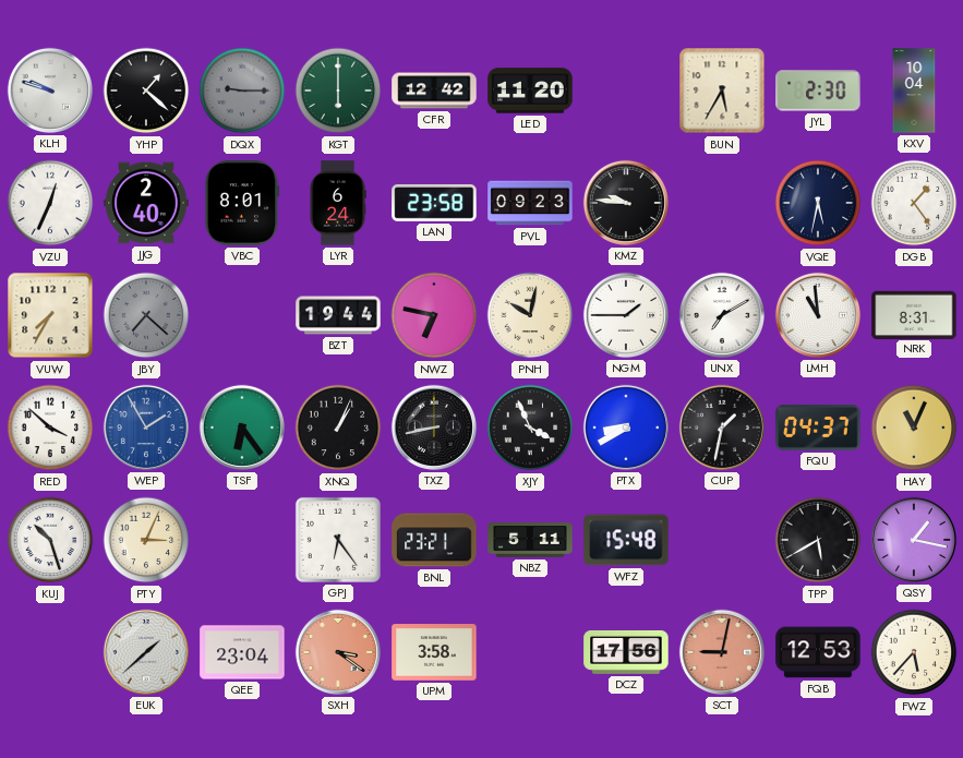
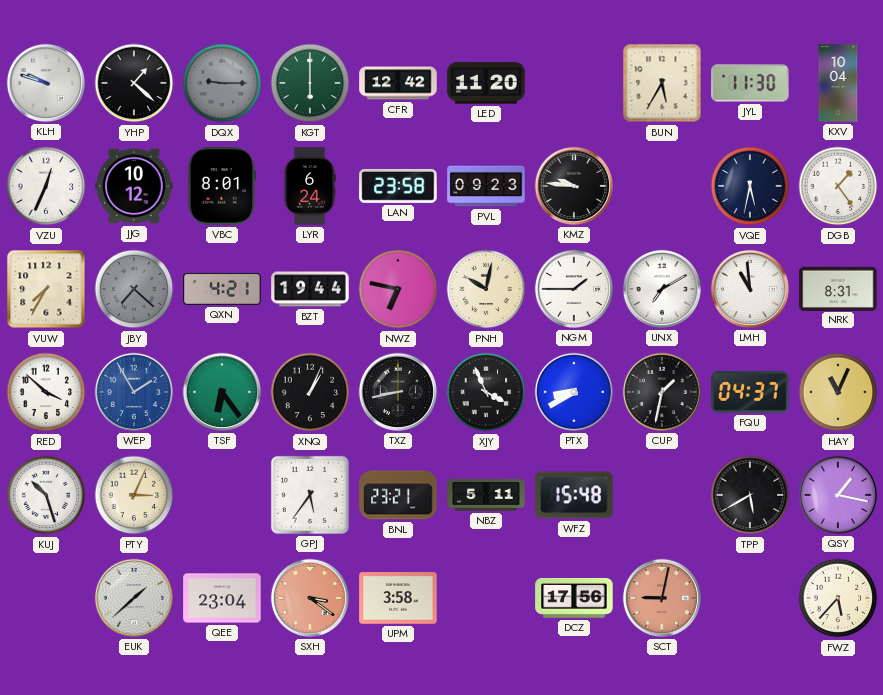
JYL: 2:30 -> 11:30
JJG: 2:40 -> 10:12
QXN: none -> 4:21
GPJ: 6:24 -> 5:36
FQB: 12:53 -> none
